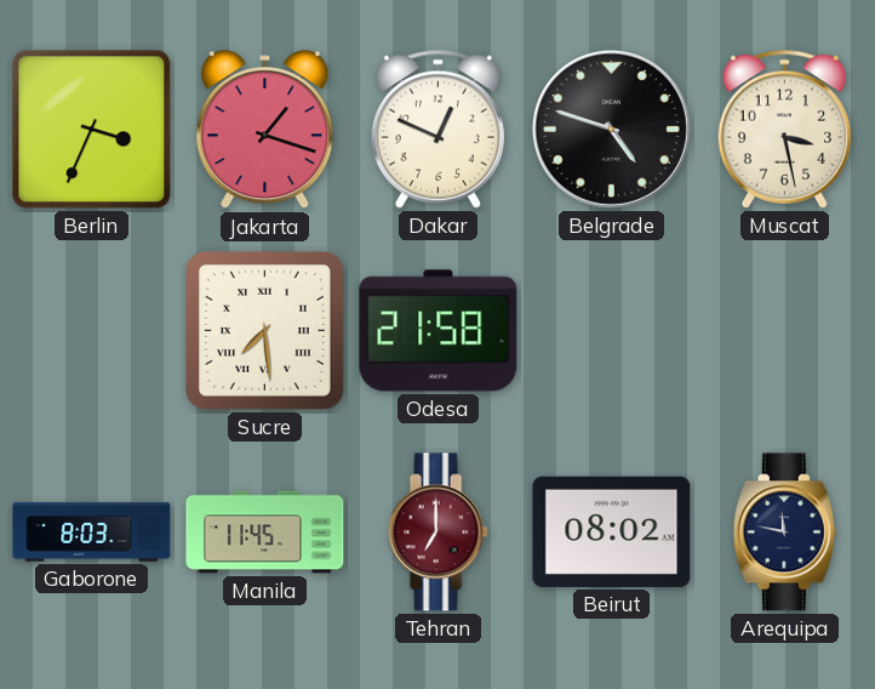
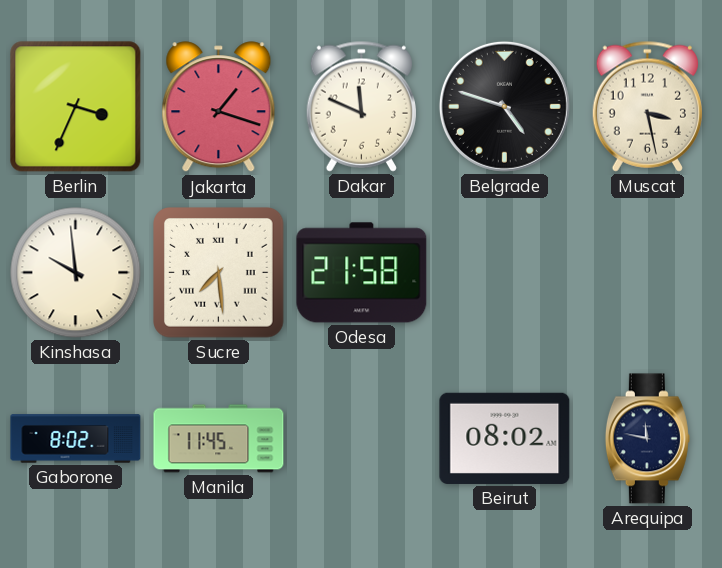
Dakar: 12:49 -> 11:49
Kinshasa: none -> 9:59
Gaborone: 8:03 -> 8:02
Tehran: 7:00 -> none
